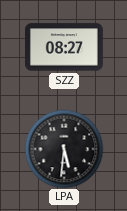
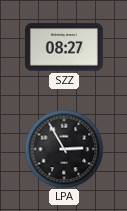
LPA: 5:31 -> 2:55
